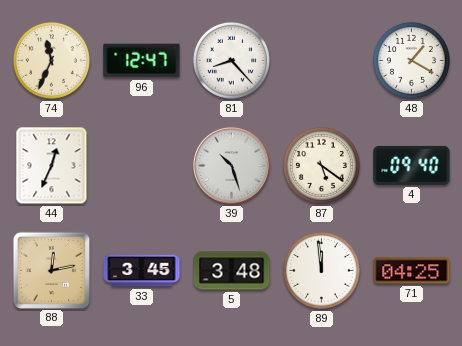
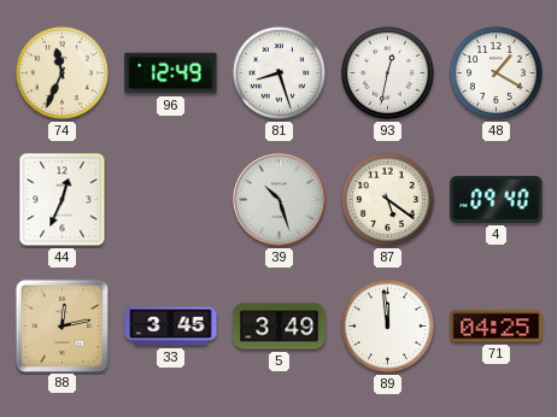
96: 12:47 -> 12:49
81: 8:23 -> 8:27
93: none -> 12:32
5: 3:48 -> 3:49
